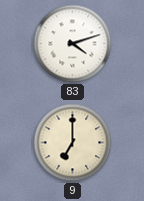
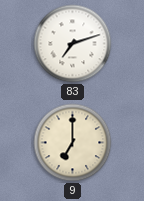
83: 4:12 -> 7:12
